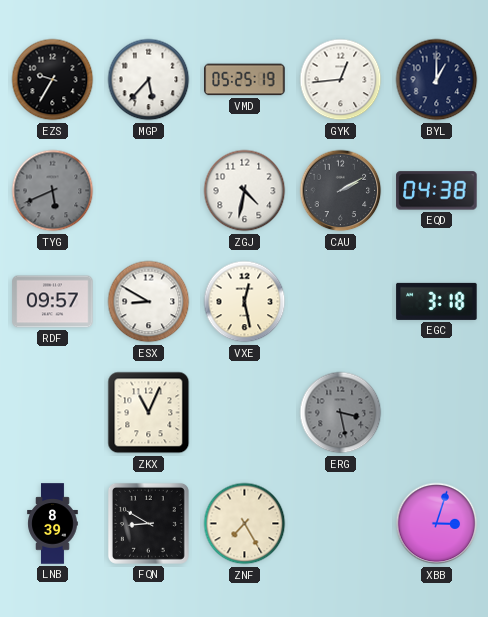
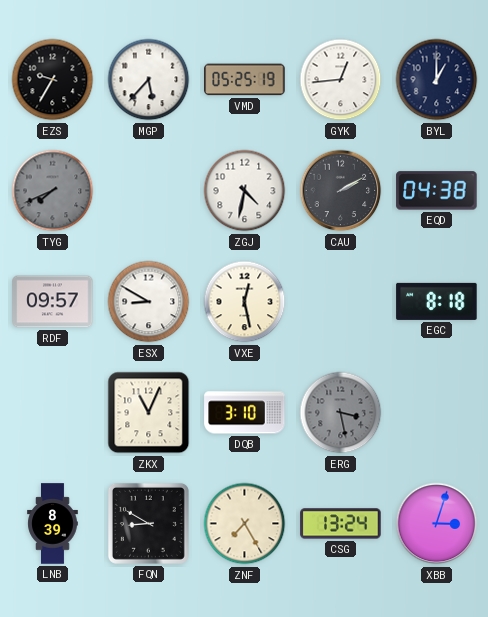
TYG: 5:41 -> 7:41
EGC: 3:18 -> 8:18
DQB: none -> 3:10
CSG: none -> 13:24
